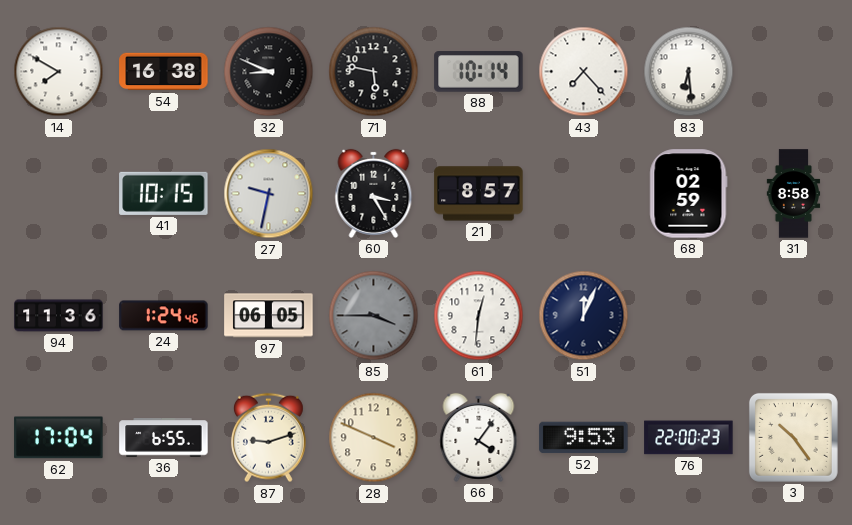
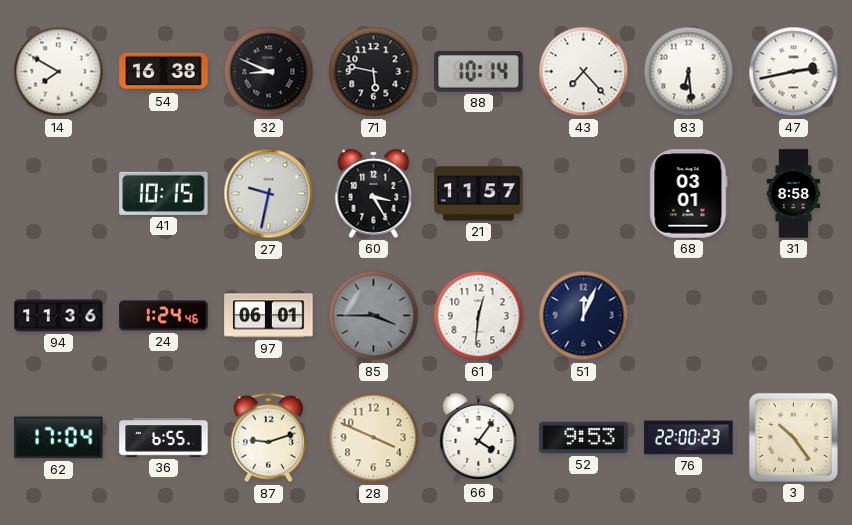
47: none -> 2:43
21: 8:57 -> 11:57
68: 02:59 -> 03:01
97: 06:05 -> 06:01
